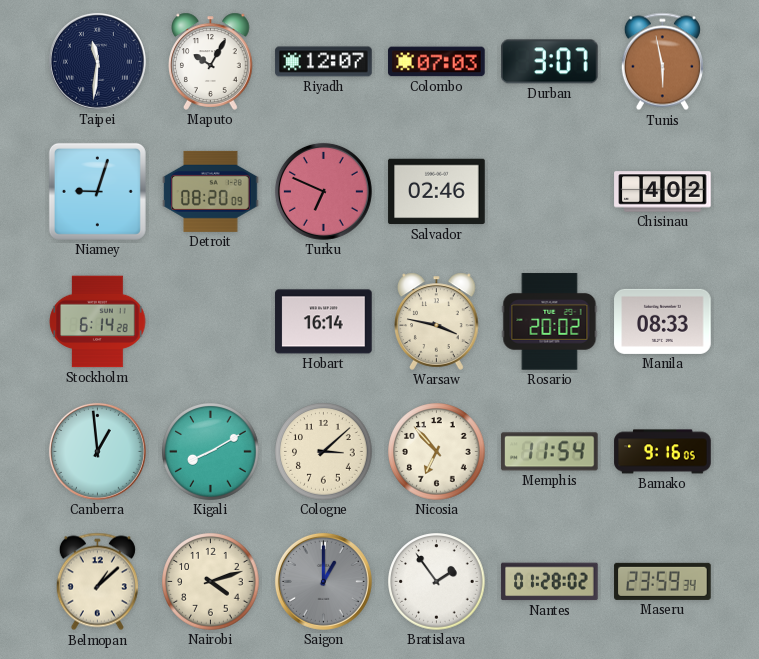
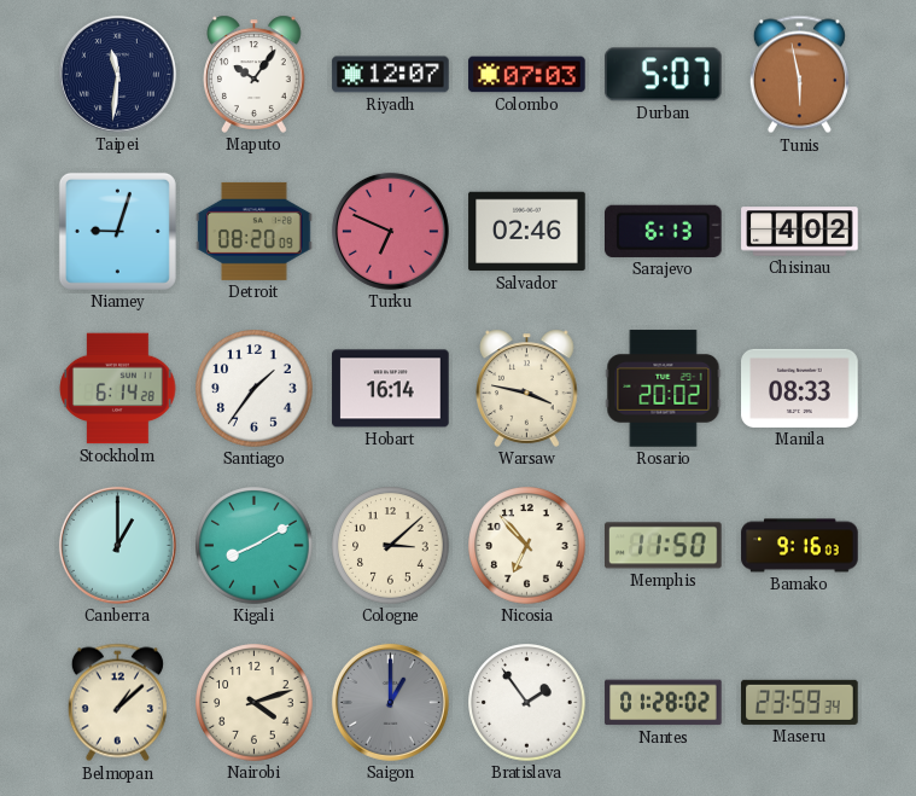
Maputo: 10:05 -> 10:06
Durban: 3:07 -> 5:07
Sarajevo: none -> 6:13
Santiago: none -> 1:36
Canberra: 12:59 -> 1:00
Memphis: 11:54 -> 11:50
Bamako: 9:16:05 -> 9:16:03
